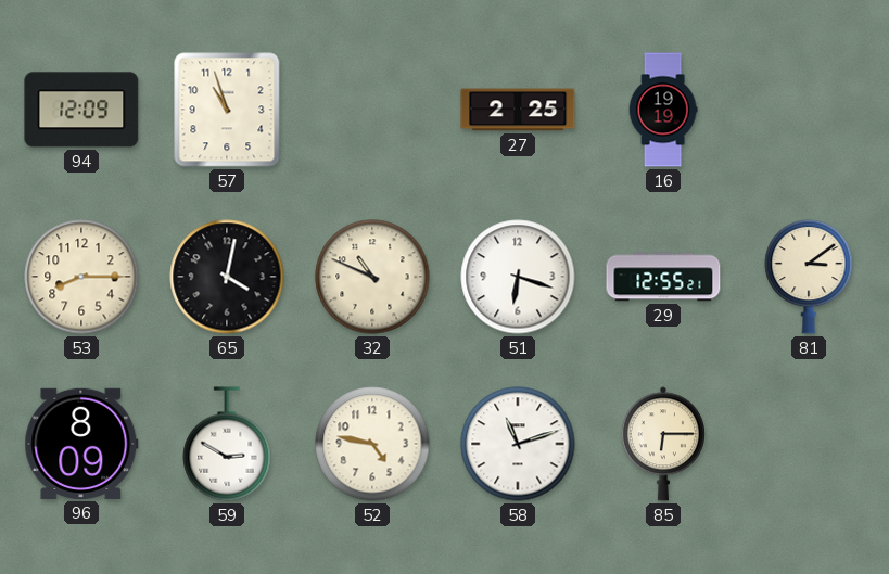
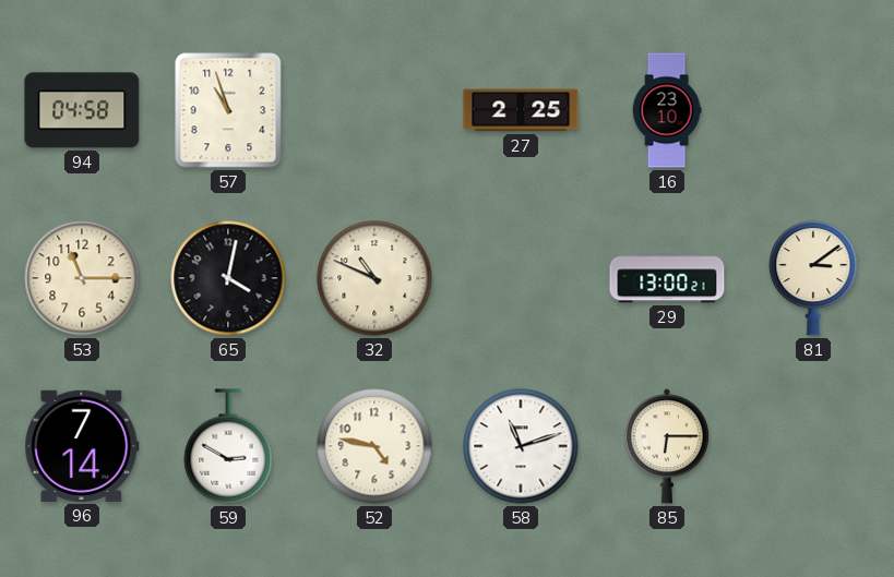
94: 12:09 -> 04:58
16: 19:19 -> 23:10
53: 8:15 -> 11:15
51: 6:18 -> none
29: 12:55 -> 13:00
96: 8:09 -> 7:14
